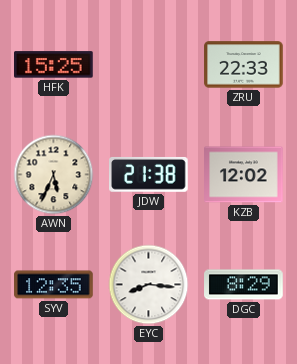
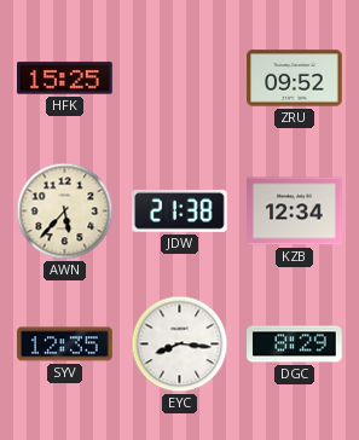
ZRU: 22:33 -> 09:52
AWN: 5:34 -> 5:37
KZB: 12:02 -> 12:34
